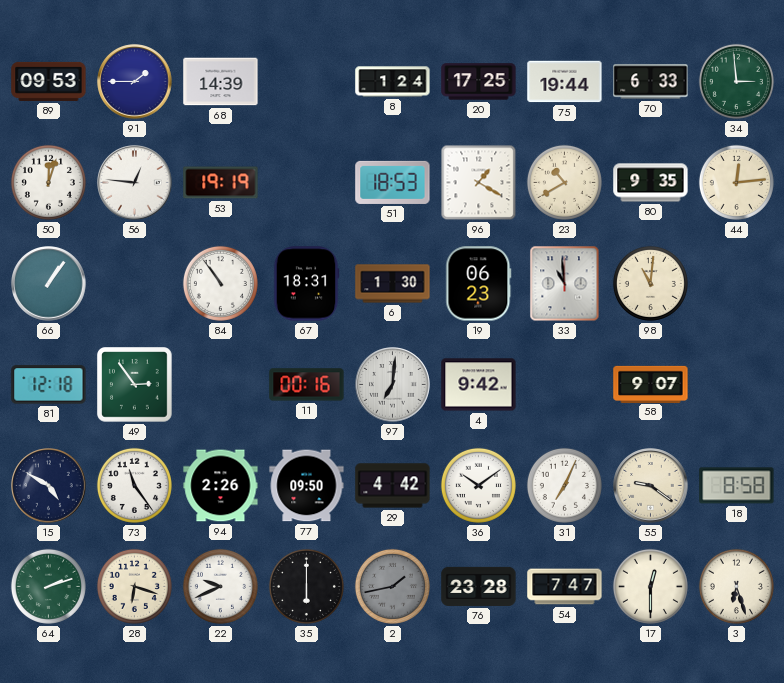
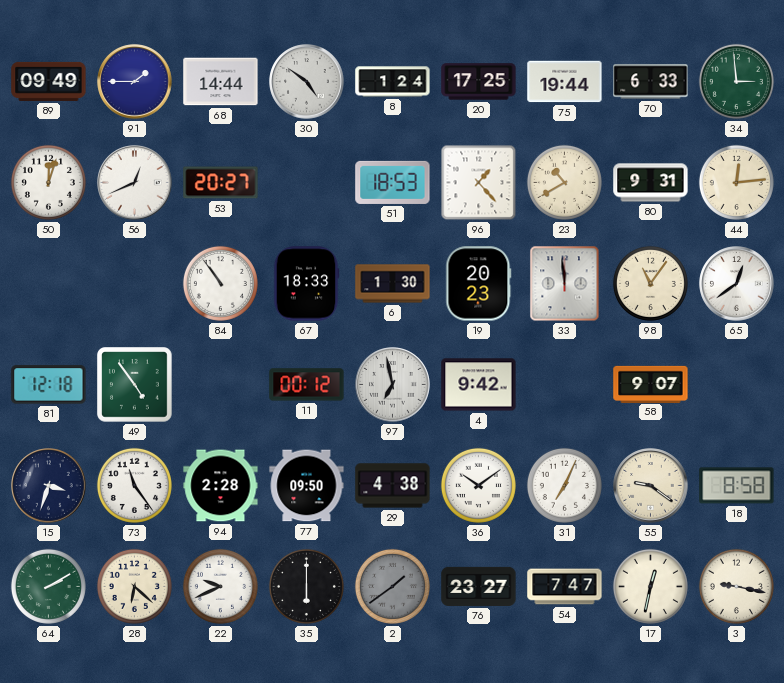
89: 09:53 -> 09:49
68: 14:39 -> 14:44
30: none -> 4:51
56: 12:46 -> 12:41
53: 19:19 -> 20:27
96: 1:20 -> 1:23
80: 9:35 -> 9:31
66: 1:06 -> none
67: 18:31 -> 18:33
19: 06:23 -> 20:23
33: 10:59 -> 11:59
98: 11:01 -> 11:06
65: none -> 12:39
49: 2:54 -> 4:54
11: 00:16 -> 00:12
97: 7:01 -> 6:58
15: 4:50 -> 3:33
94: 2:26 -> 2:28
29: 4:42 -> 4:38
64: 2:12 -> 2:10
28: 6:18 -> 6:22
2: 1:43 -> 1:39
76: 23:28 -> 23:27
17: 12:30 -> 12:32
3: 6:27 -> 9:17
